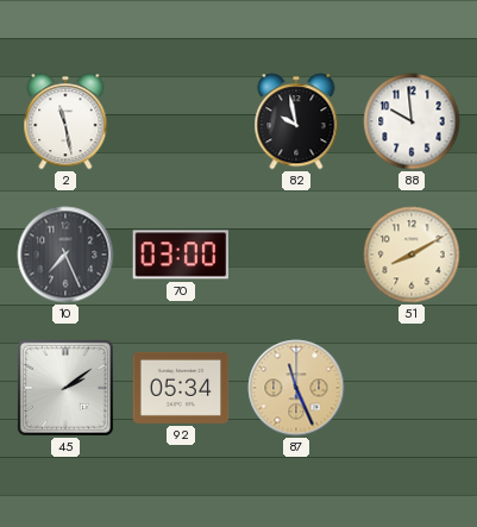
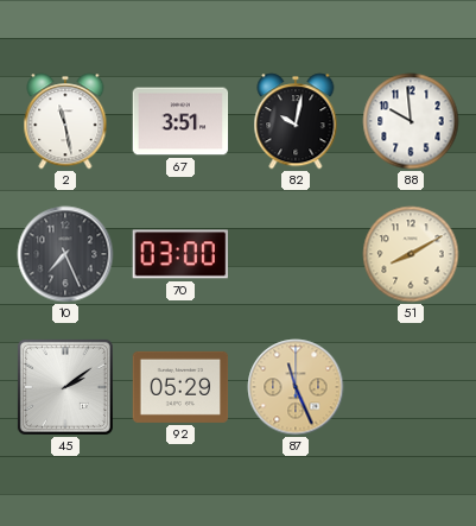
67: none -> 3:51
82: 9:58 -> 10:02
92: 05:34 -> 05:29
